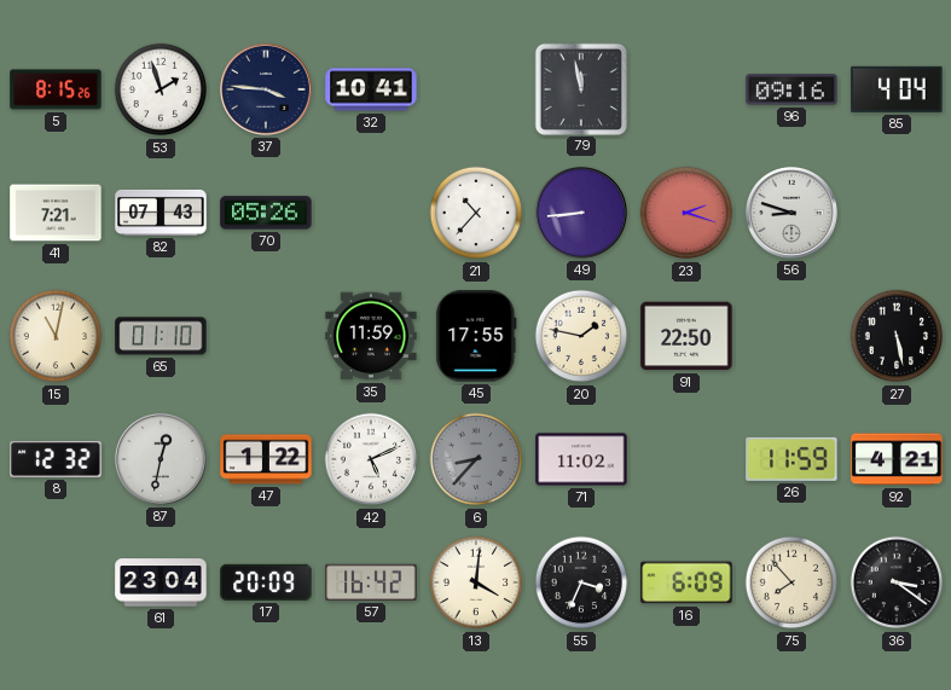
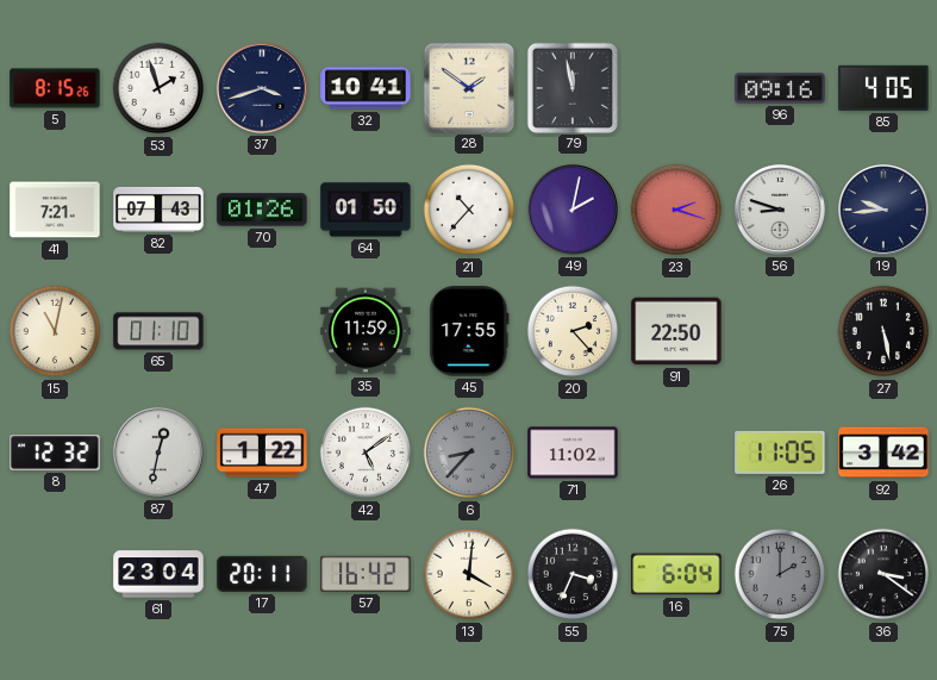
37: 3:46 -> 3:42
28: none -> 1:51
85: 4:04 -> 4:05
70: 05:26 -> 01:26
64: none -> 01:50
49: 8:44 -> 2:02
19: none -> 9:44
20: 1:47 -> 2:23
42: 5:11 -> 5:09
26: 11:59 -> 11:05
92: 4:21 -> 3:42
17: 20:09 -> 20:11
16: 6:09 -> 6:04
75: 7:53 -> 2:00
75 dial: cream -> grey
